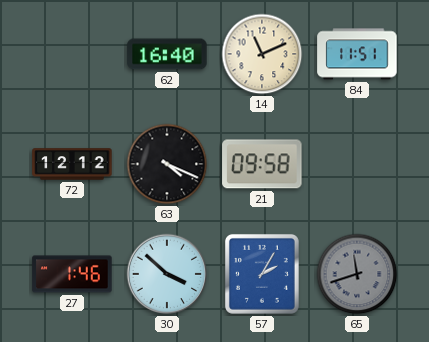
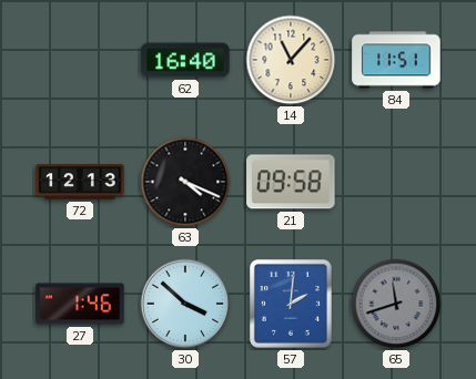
14: 11:11 -> 11:07
72: 12:12 -> 12:13
57: 2:05 -> 2:01
